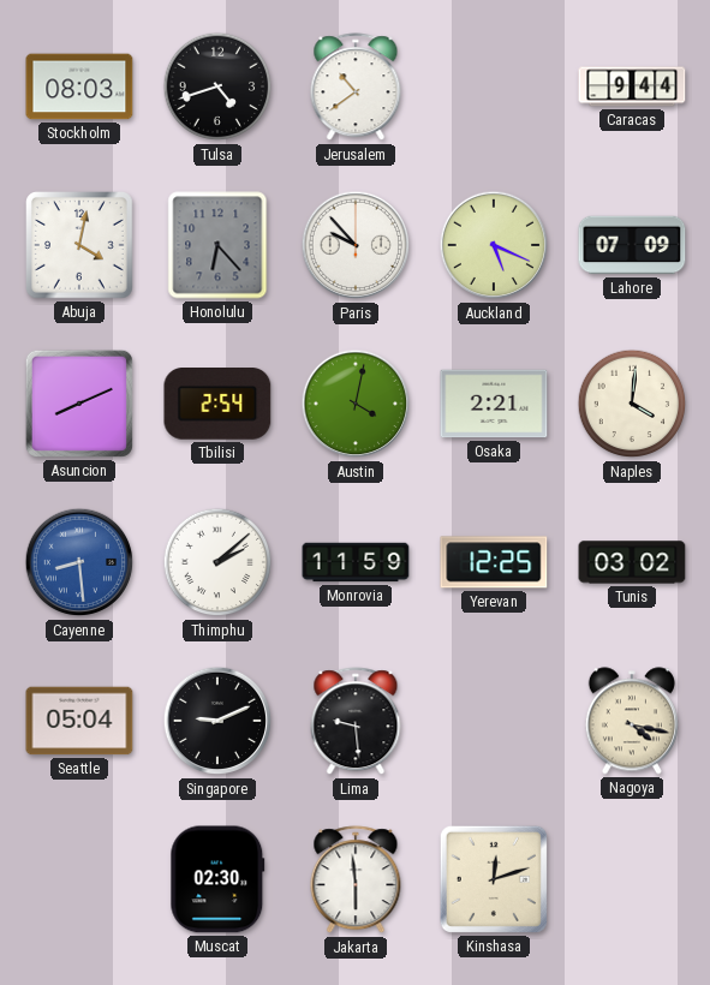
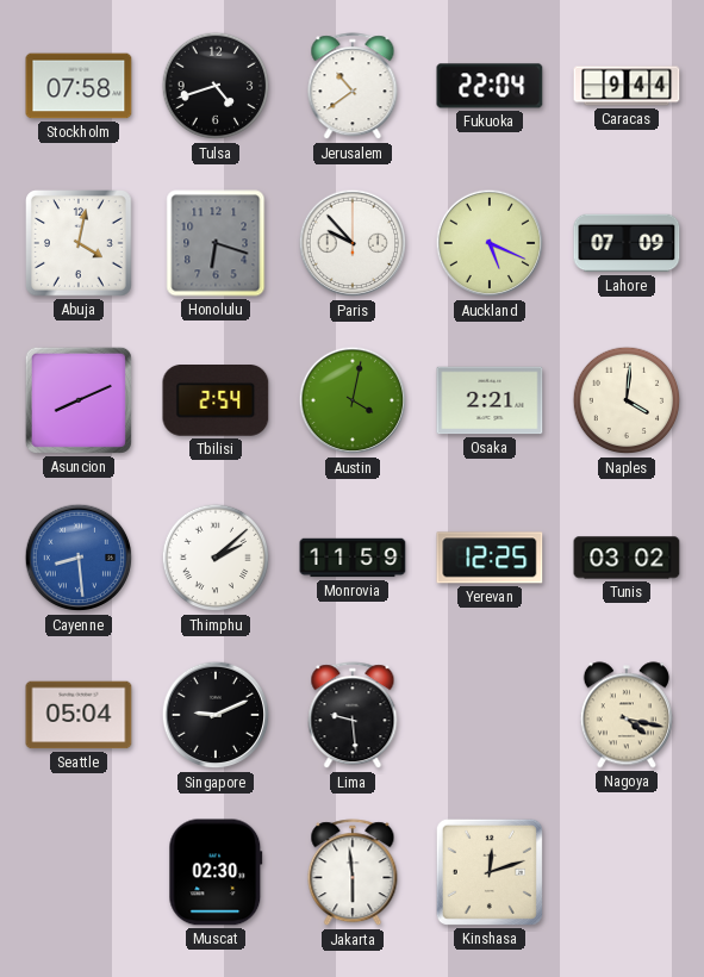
Stockholm: 08:03 -> 07:58
Fukuoka: none -> 22:04
Honolulu: 6:23 -> 6:18
